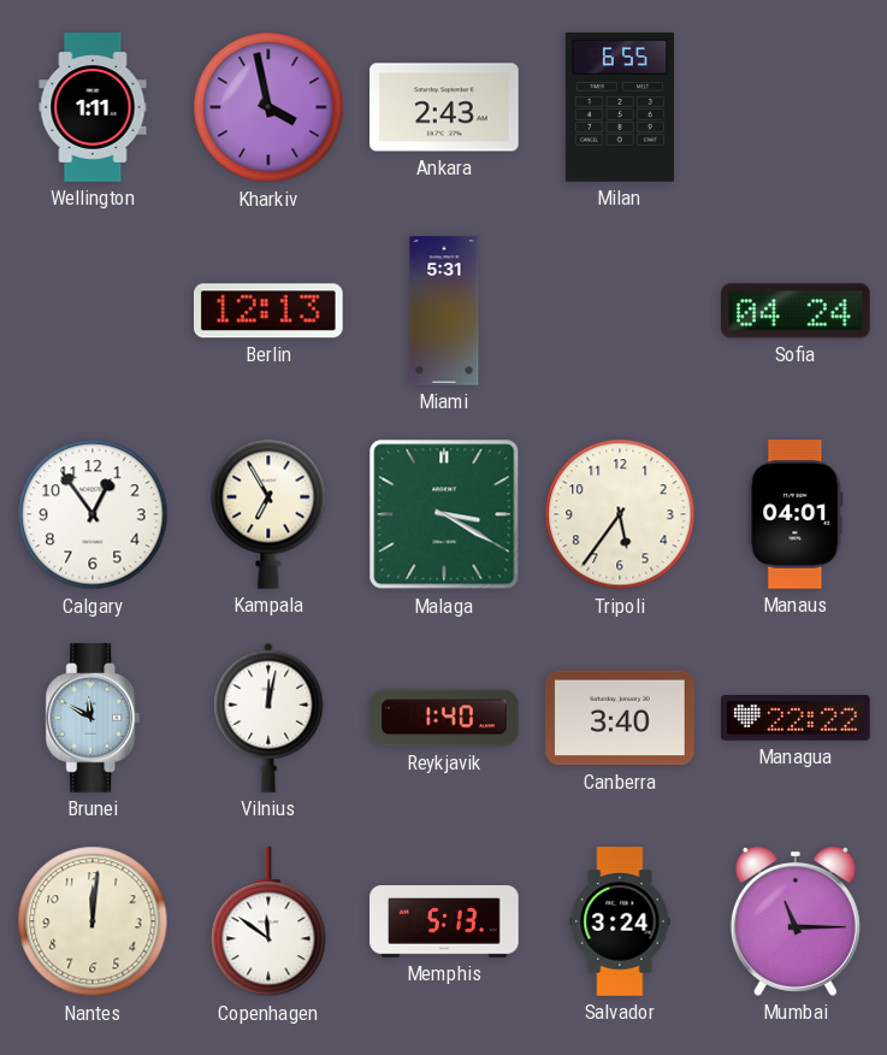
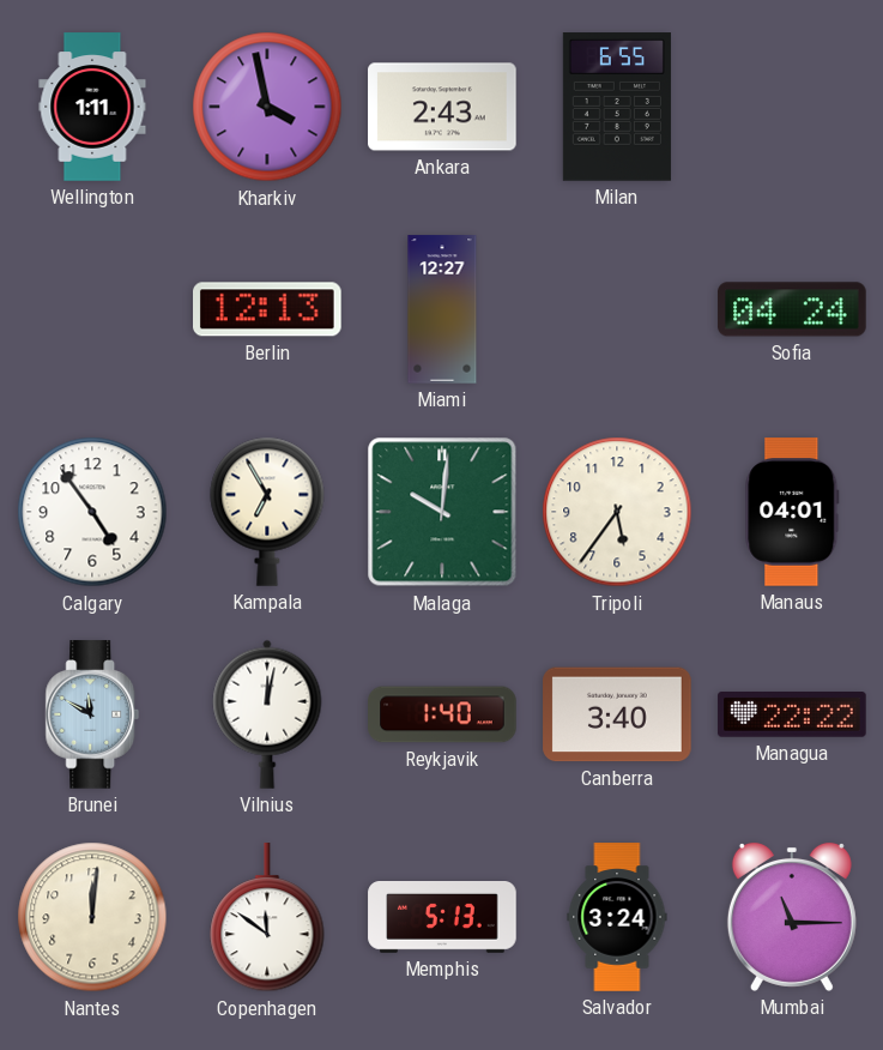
Miami: 5:31 -> 12:27
Calgary: 12:54 -> 4:54
Malaga: 3:20 -> 10:01
